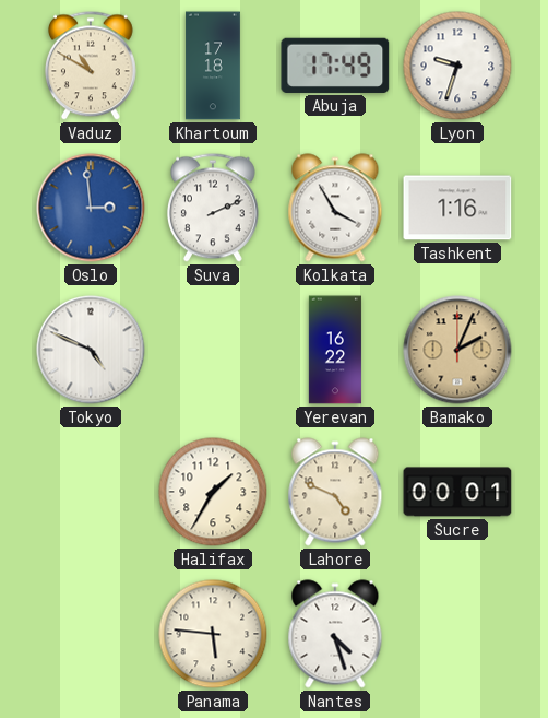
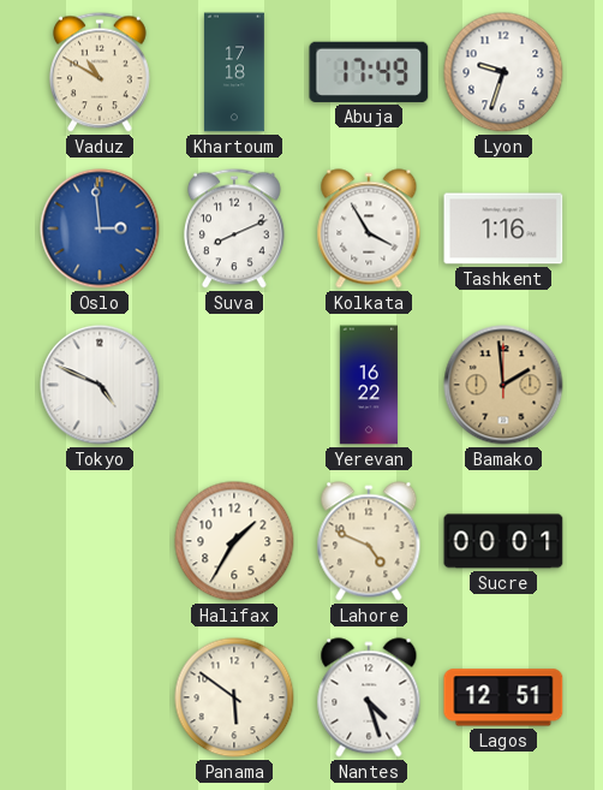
Suva: 2:11 -> 8:11
Bamako: 2:04 -> 1:59
Panama: 5:46 -> 5:51
Lagos: none -> 12:51
